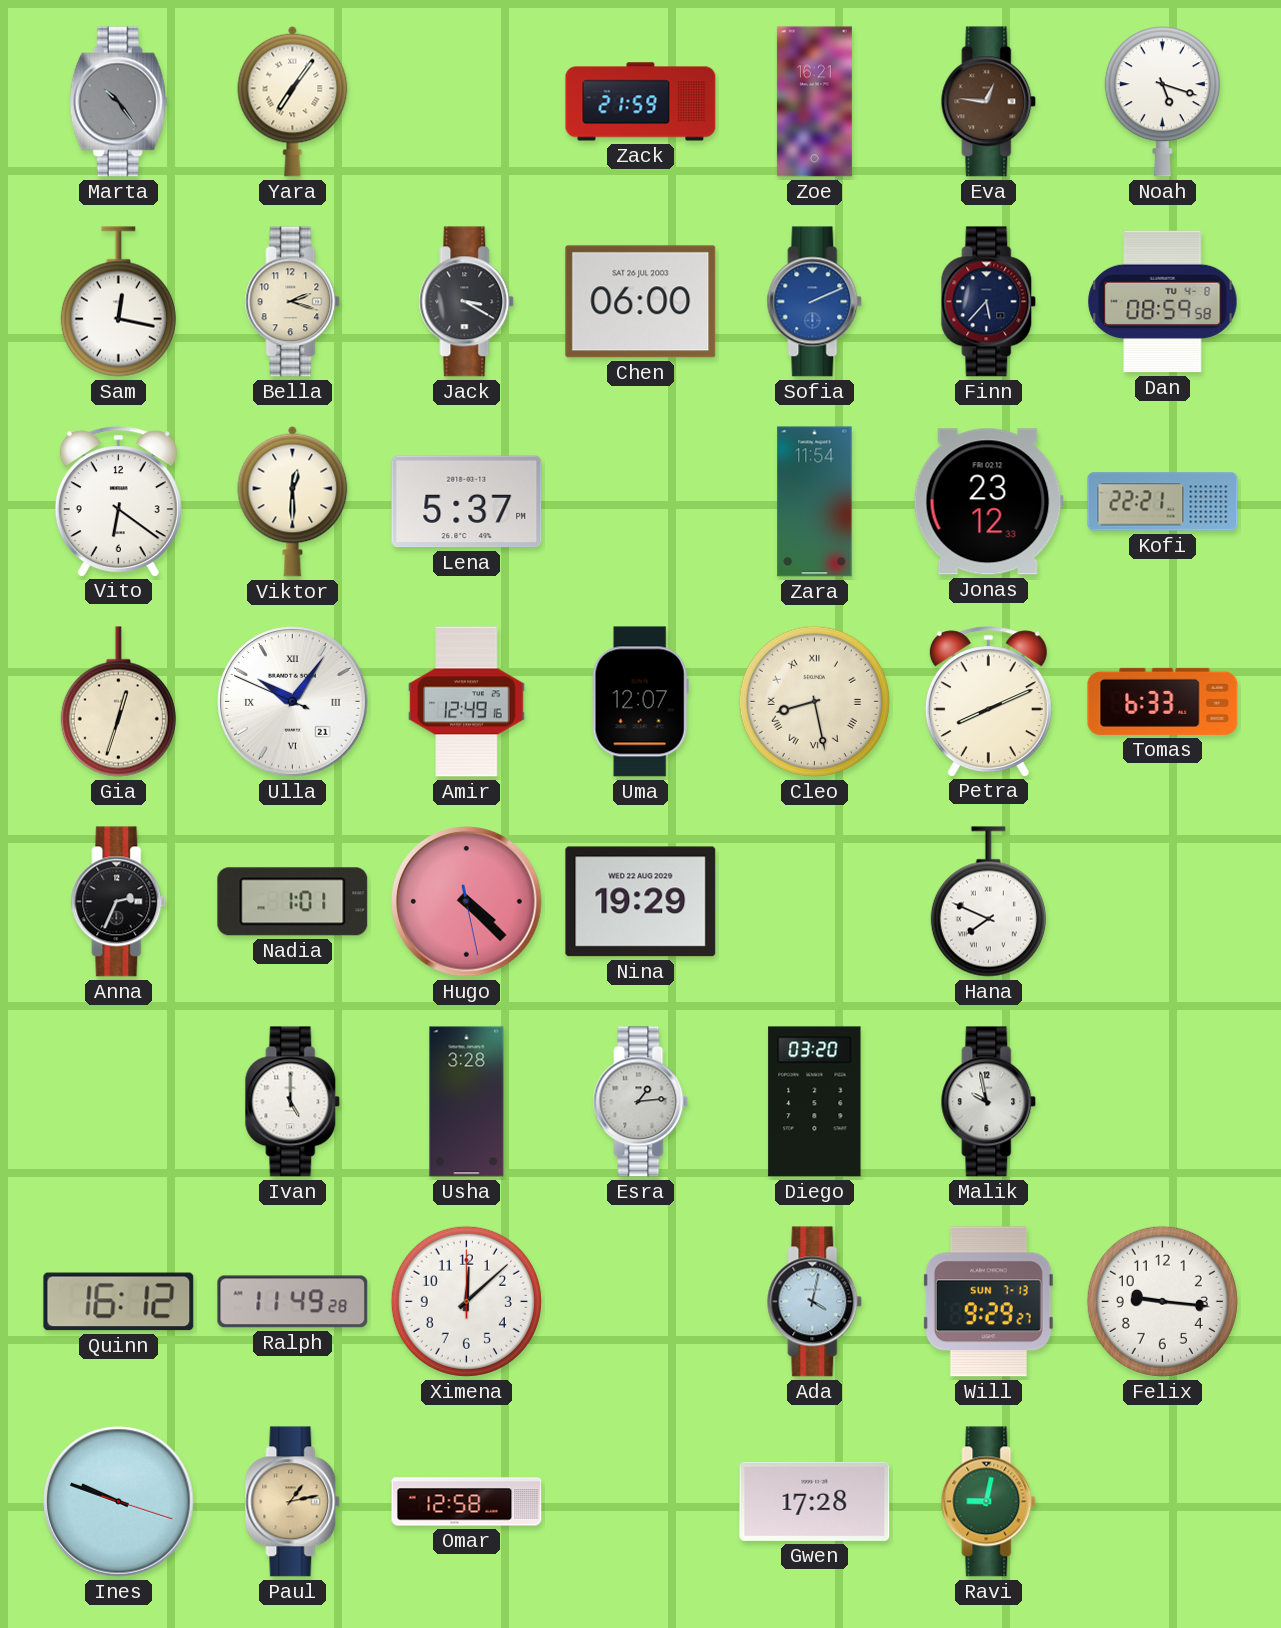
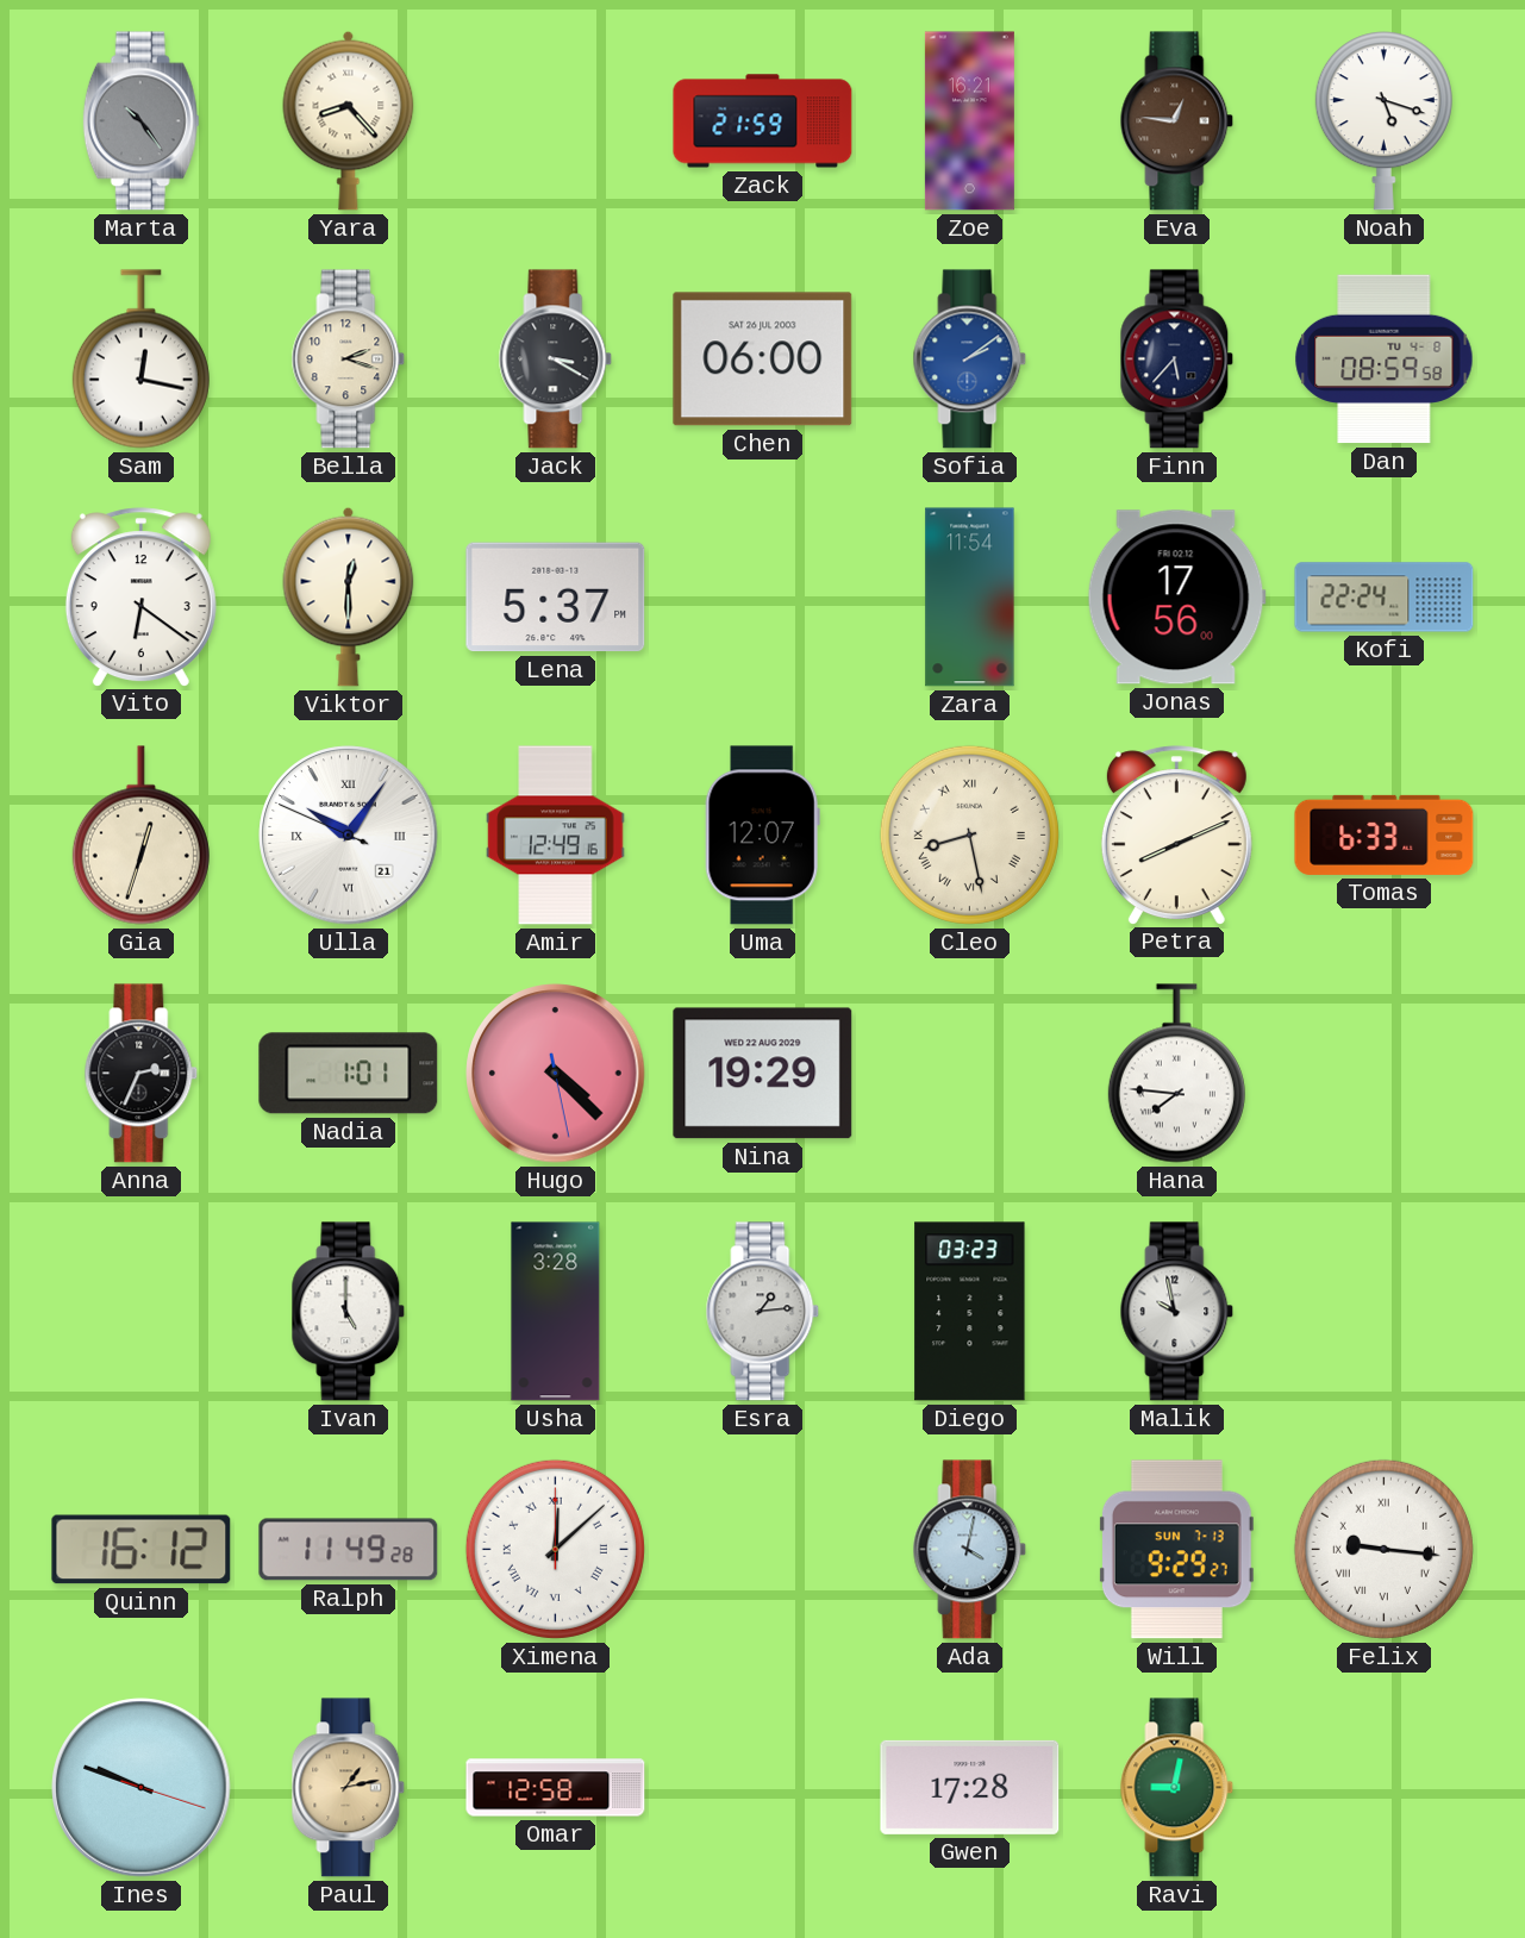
Yara: 7:06 -> 8:23
Sofia: 2:11 -> 2:09
Jonas: 23:12 -> 17:56
Kofi: 22:21 -> 22:24
Hana: 7:49 -> 7:46
Diego: 03:20 -> 03:23
Ximena numerals: Arabic -> Roman
Felix numerals: Arabic -> Roman
